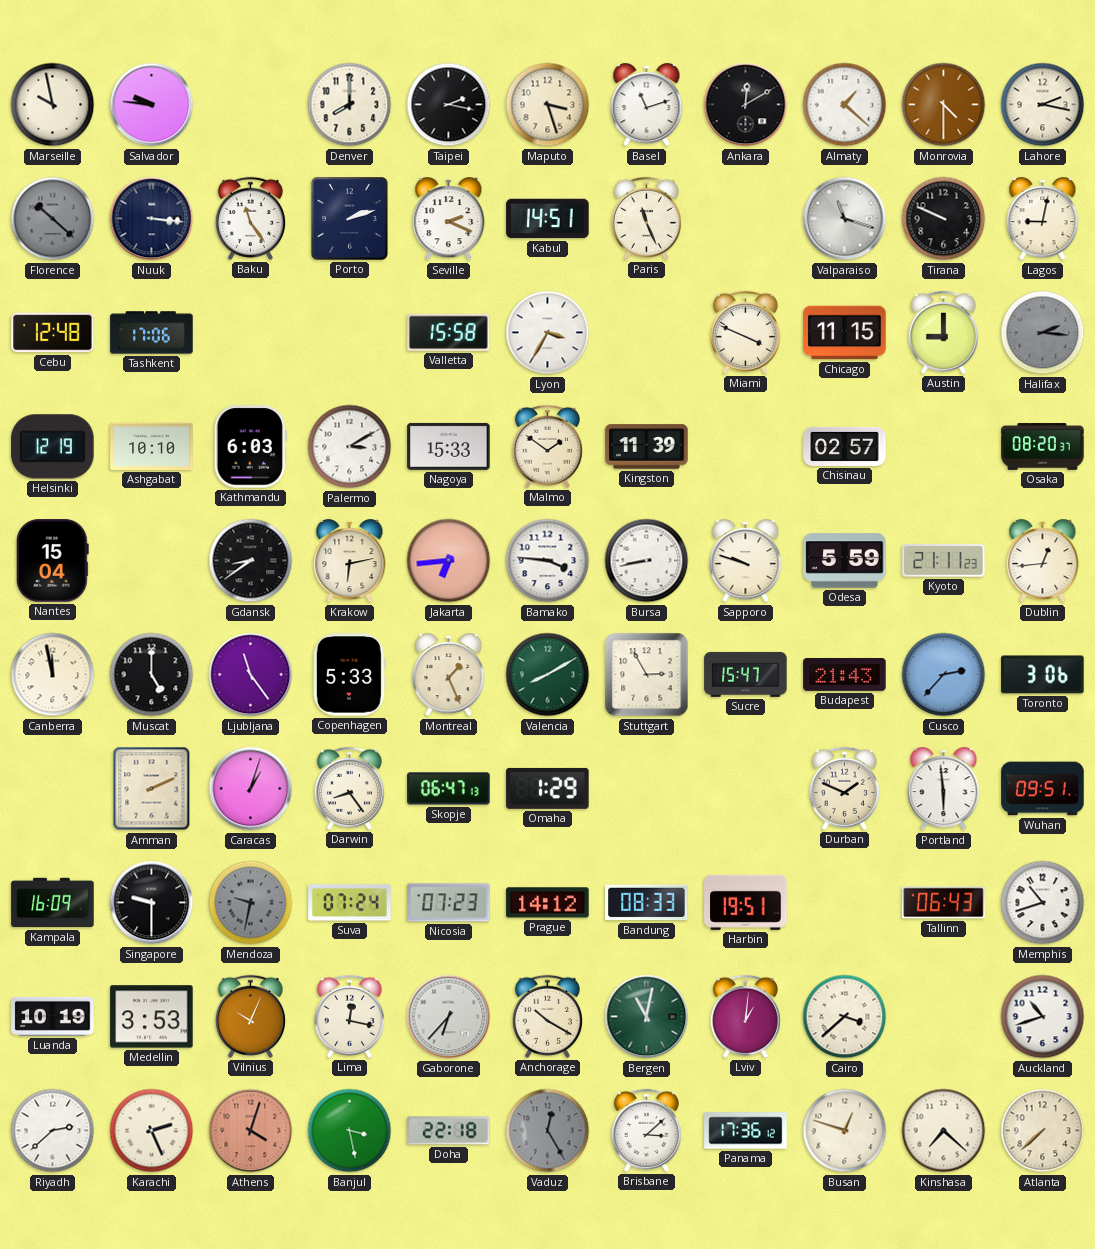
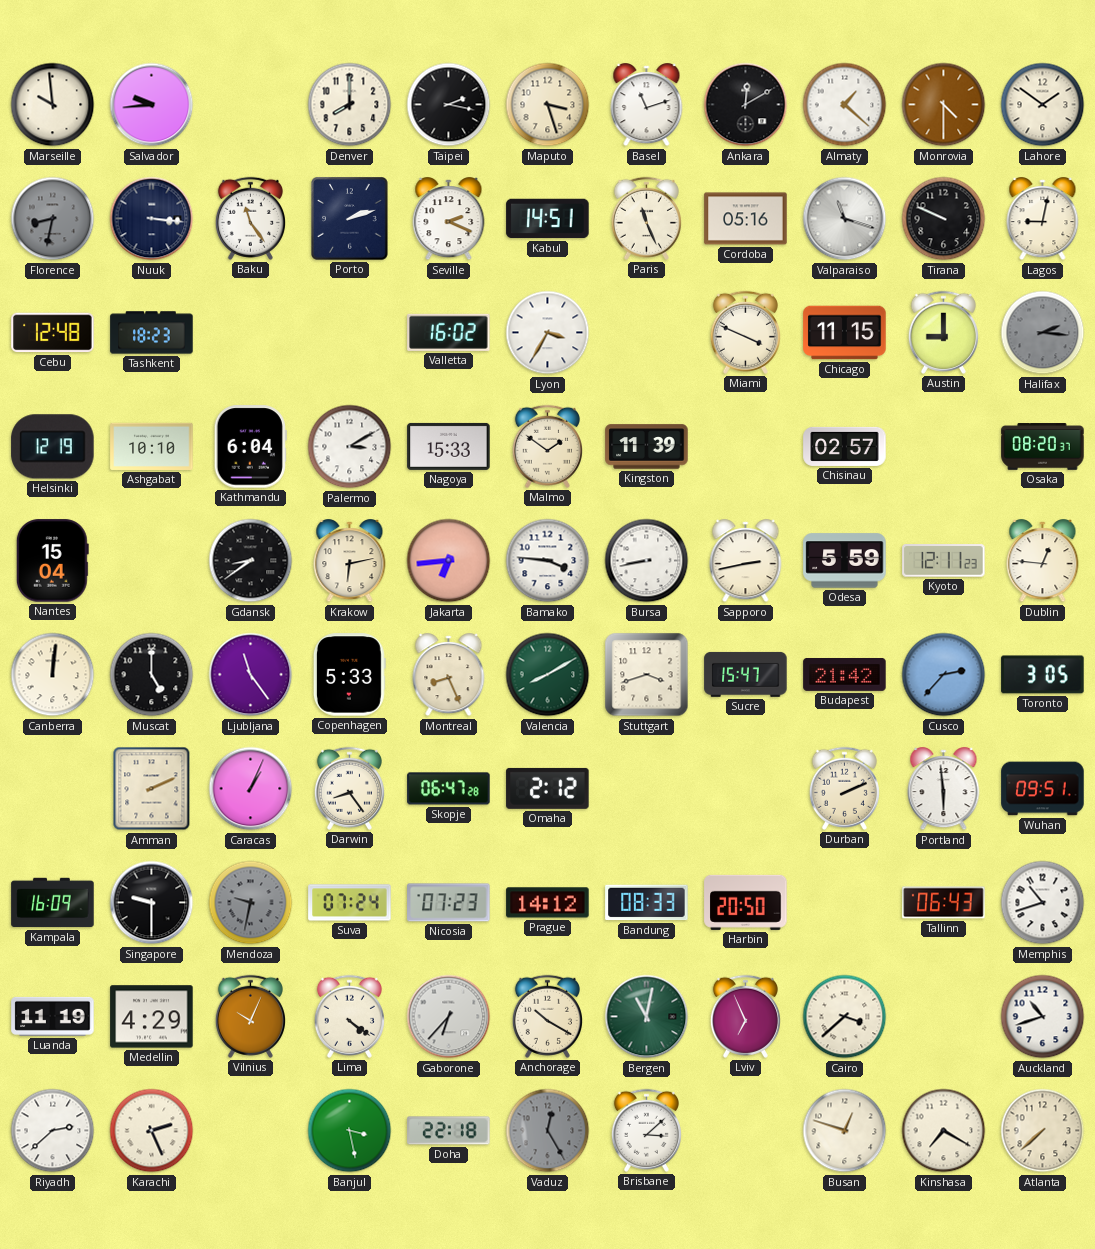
Marseille: 9:58 -> 9:59
Salvador: 9:46 -> 9:44
Lahore: 2:17 -> 1:51
Florence: 10:22 -> 8:32
Cordoba: none -> 05:16
Tashkent: 17:06 -> 18:23
Valletta: 15:58 -> 16:02
Kathmandu: 6:03 -> 6:04
Sapporo: 9:48 -> 2:43
Kyoto: 21:11 -> 12:11
Dublin: 12:44 -> 12:46
Canberra: 11:58 -> 12:01
Montreal: 1:26 -> 8:26
Stuttgart: 2:55 -> 3:42
Budapest: 21:43 -> 21:42
Toronto: 3:06 -> 3:05
Caracas: 1:03 -> 1:04
Skopje: 06:47:13 -> 06:47:28
Omaha: 1:29 -> 2:12
Durban: 1:49 -> 2:11
Harbin: 19:51 -> 20:50
Luanda: 10:19 -> 11:19
Medellin: 3:53 -> 4:29
Lima: 12:17 -> 4:21
Lviv: 1:01 -> 6:56
Athens: 4:03 -> none
Panama: 17:36 -> none
Kinshasa: 7:22 -> 7:20
